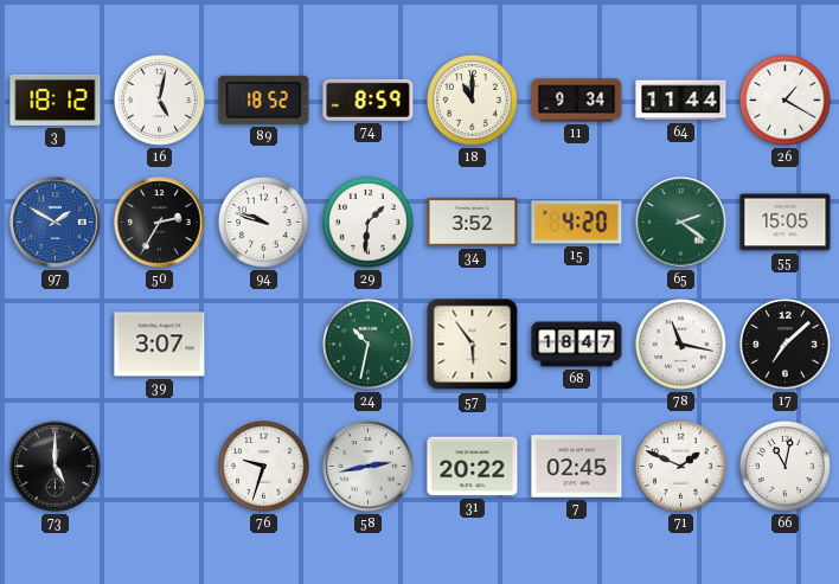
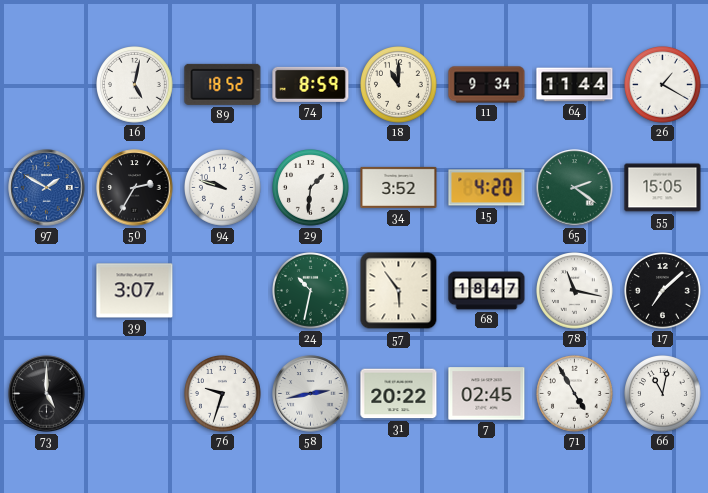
3: 18:12 -> none
71: 1:49 -> 4:55
